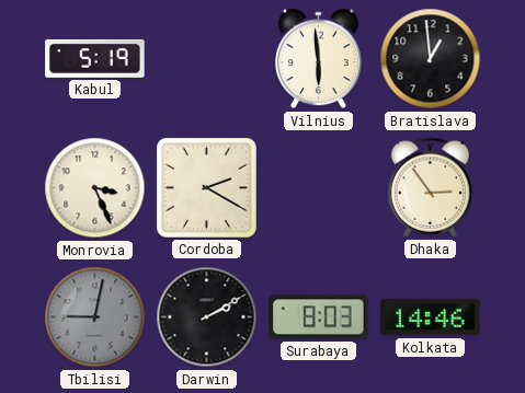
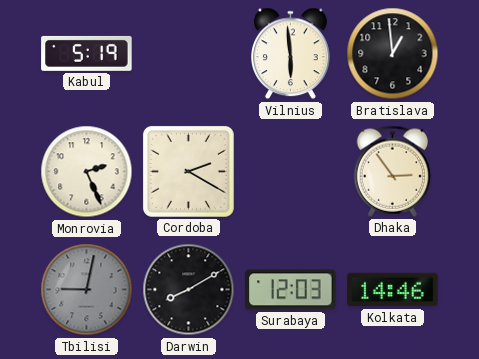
Monrovia: 3:26 -> 2:26
Darwin: 2:10 -> 8:10
Surabaya: 8:03 -> 12:03
